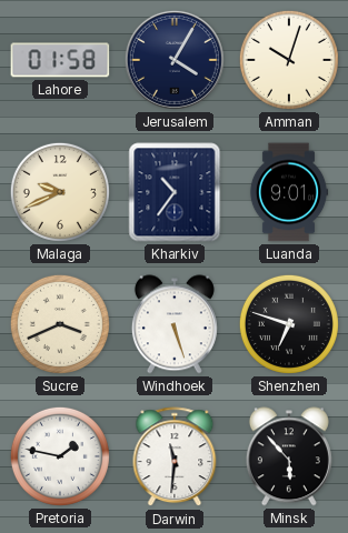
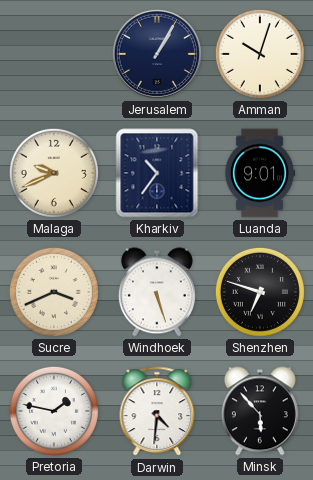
Lahore: 01:58 -> none
Jerusalem: 4:05 -> 1:05
Darwin: 11:31 -> 4:31
